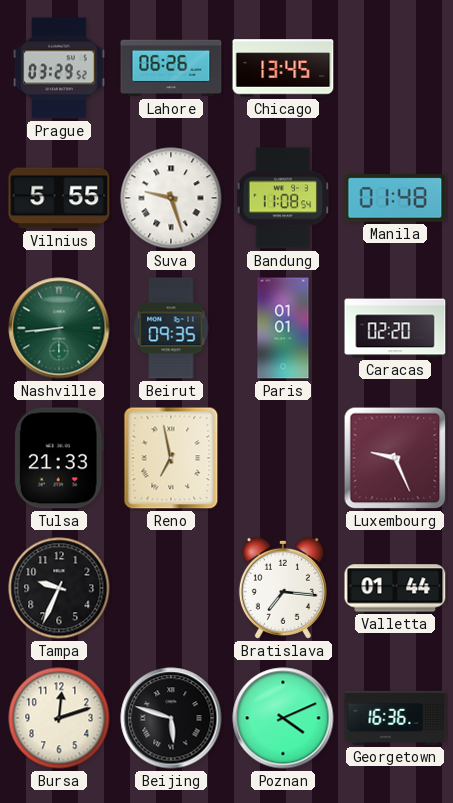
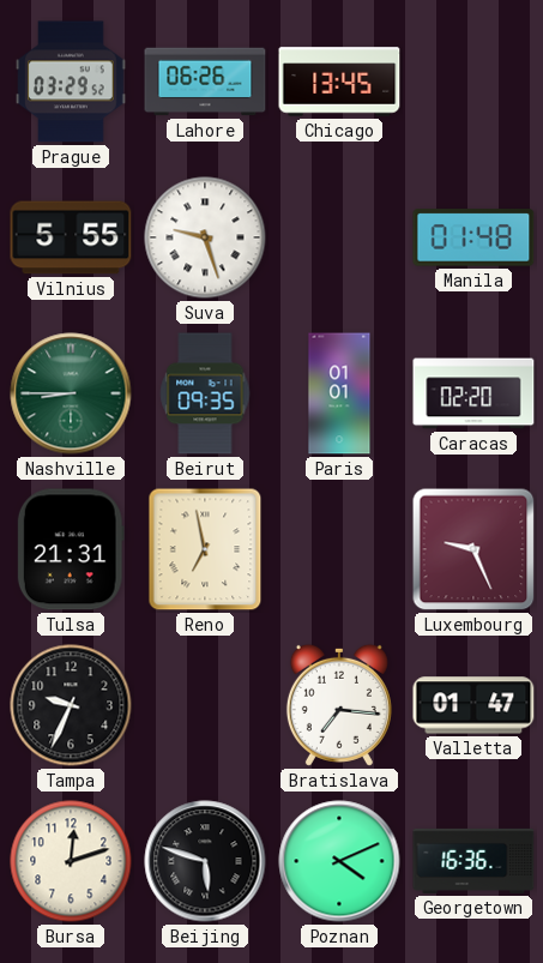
Bandung: 11:08 -> none
Nashville: 8:44 -> 8:45
Tulsa: 21:33 -> 21:31
Valletta: 01:44 -> 01:47
